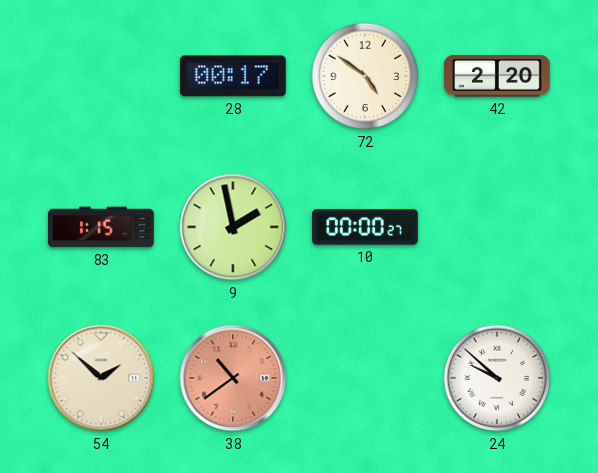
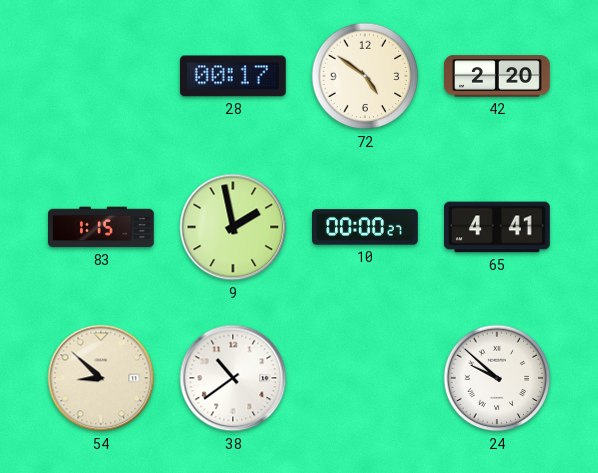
65: none -> 4:41
54: 1:52 -> 8:52
38 dial: salmon -> white
